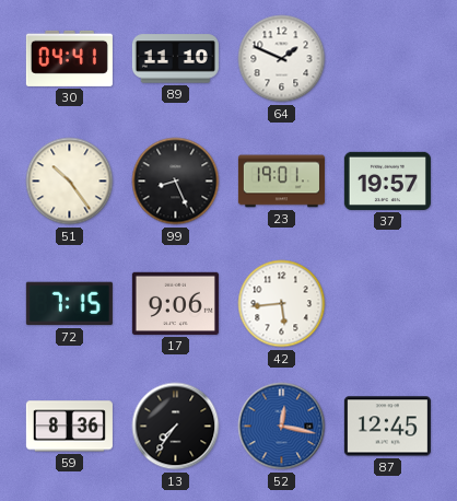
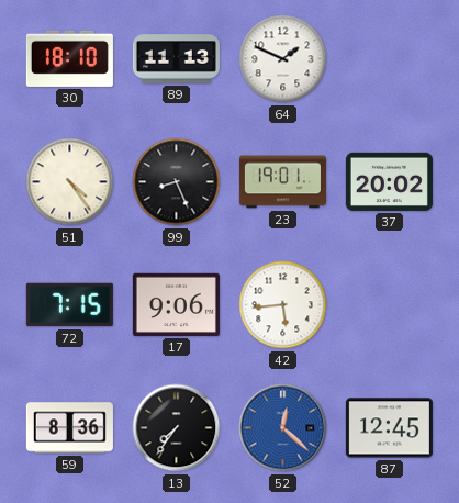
30: 04:41 -> 18:10
89: 11:10 -> 11:13
51: 10:24 -> 4:24
37: 19:57 -> 20:02
52: 12:17 -> 12:22
